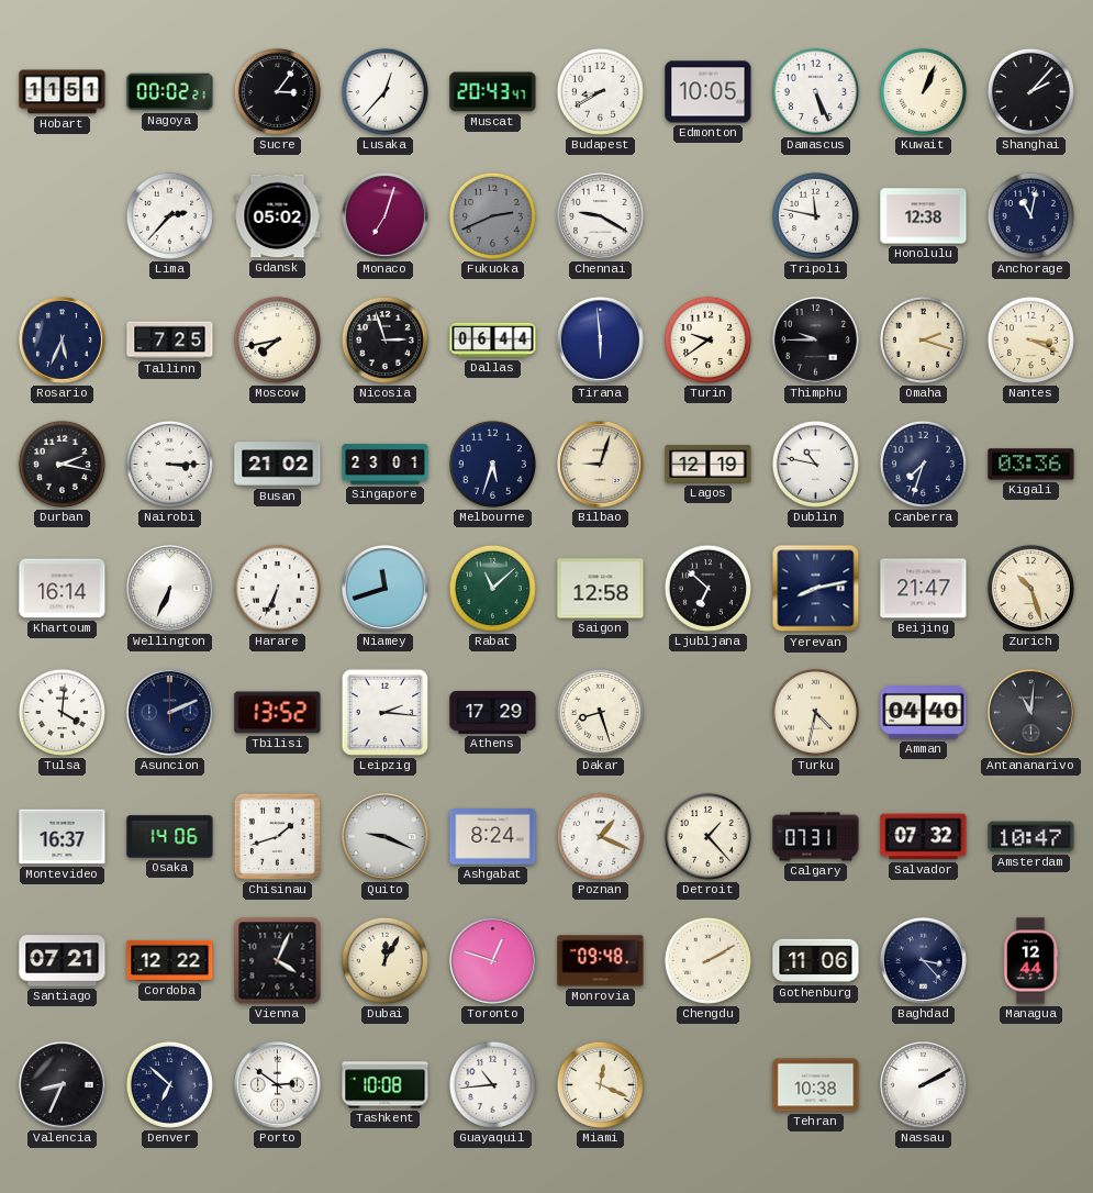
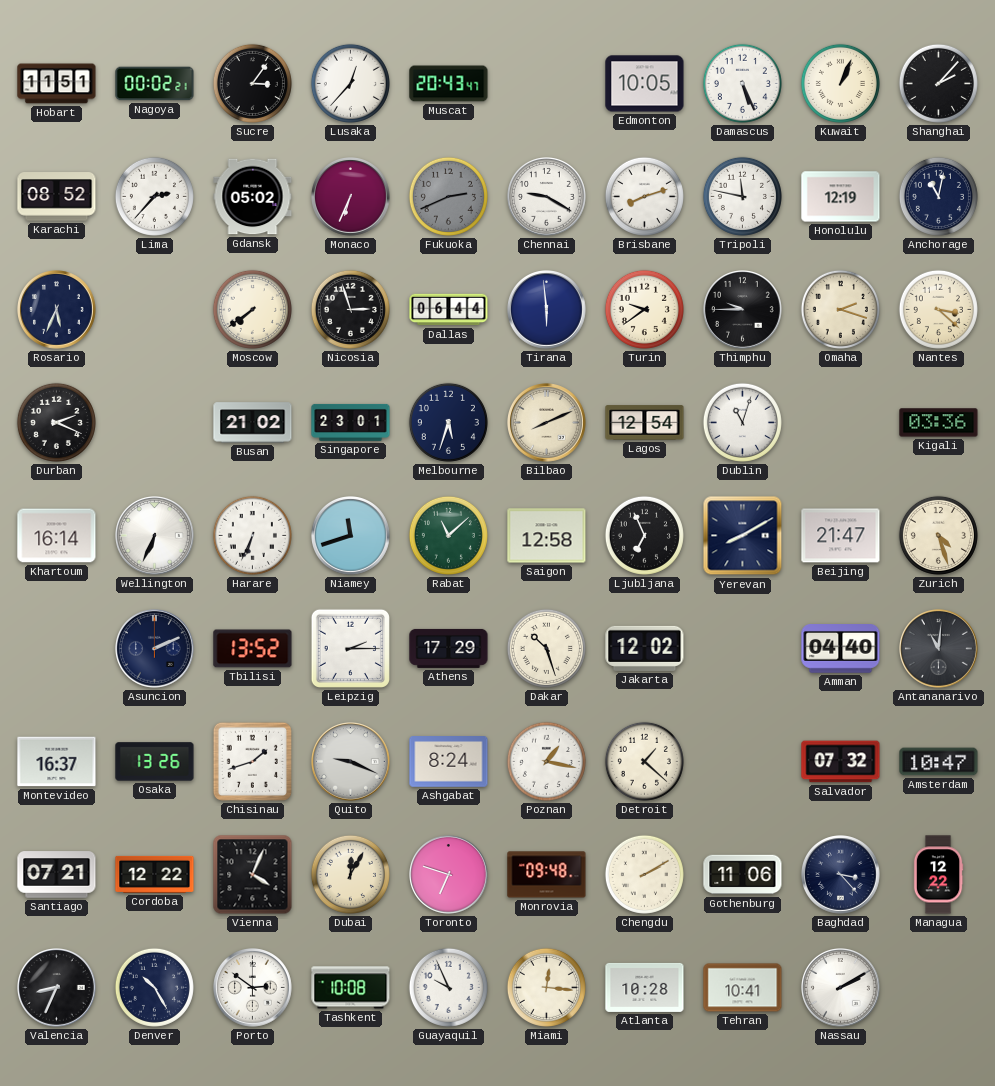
Budapest: 8:40 -> none
Karachi: none -> 08:52
Monaco: 7:03 -> 6:34
Brisbane: none -> 8:12
Honolulu: 12:38 -> 12:19
Tallinn: 7:25 -> none
Moscow: 7:43 -> 7:39
Nantes: 3:19 -> 3:22
Durban: 2:17 -> 2:19
Nairobi: 3:15 -> none
Bilbao: 9:03 -> 8:11
Lagos: 12:19 -> 12:54
Dublin: 10:47 -> 11:03
Canberra: 7:33 -> none
Ljubljana: 6:52 -> 6:56
Yerevan: 8:13 -> 8:10
Zurich: 10:27 -> 4:27
Tulsa: 4:01 -> none
Leipzig: 2:16 -> 2:15
Dakar: 8:27 -> 10:27
Jakarta: none -> 12:02
Turku: 4:32 -> none
Osaka: 14:06 -> 13:26
Poznan: 1:19 -> 1:17
Detroit: 1:23 -> 1:22
Calgary: 07:31 -> none
Toronto: 12:48 -> 6:48
Managua: 12:44 -> 12:22
Denver: 6:52 -> 10:25
Guayaquil: 10:44 -> 9:56
Miami: 12:19 -> 12:16
Atlanta: none -> 10:28
Tehran: 10:38 -> 10:41
